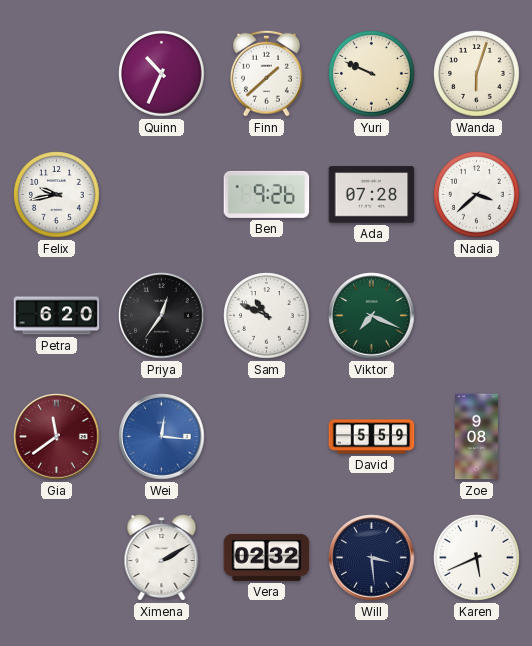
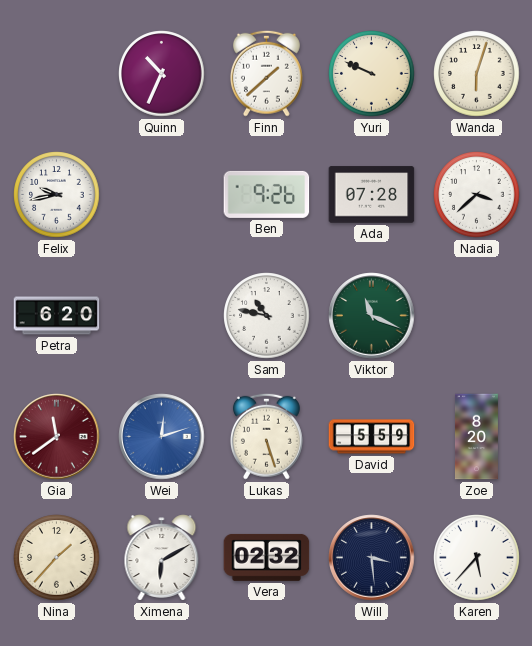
Priya: 12:36 -> none
Sam: 10:49 -> 10:47
Viktor: 7:19 -> 11:19
Wei: 12:16 -> 12:12
Lukas: none -> 5:27
Zoe: 9:08 -> 8:20
Nina: none -> 1:37
Ximena: 2:10 -> 6:10
Karen: 5:41 -> 5:37
